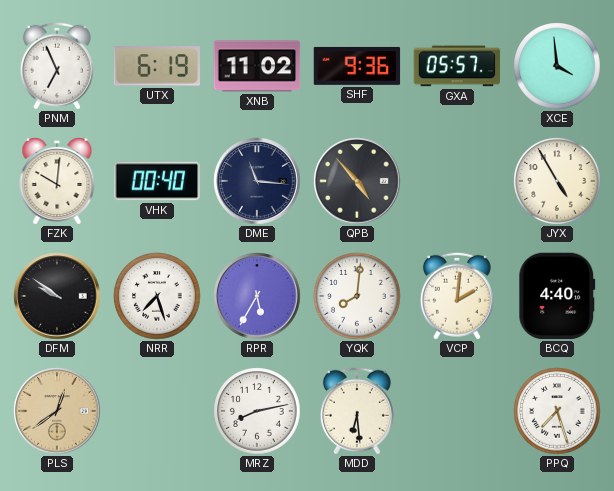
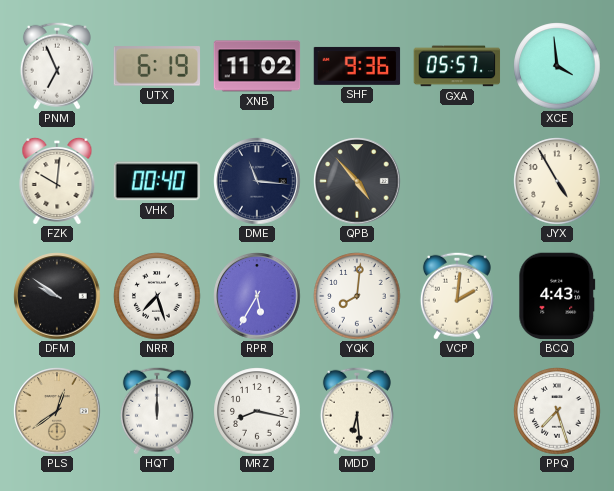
BCQ: 4:40 -> 4:43
HQT: none -> 12:00
MRZ: 8:13 -> 8:17
